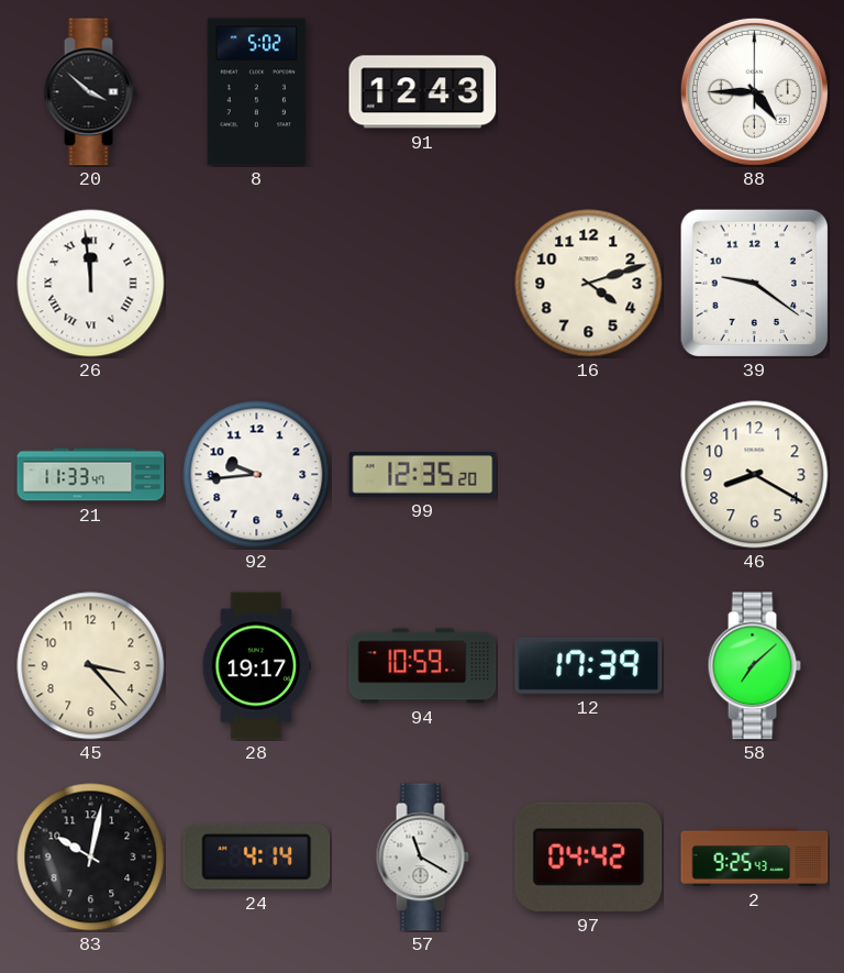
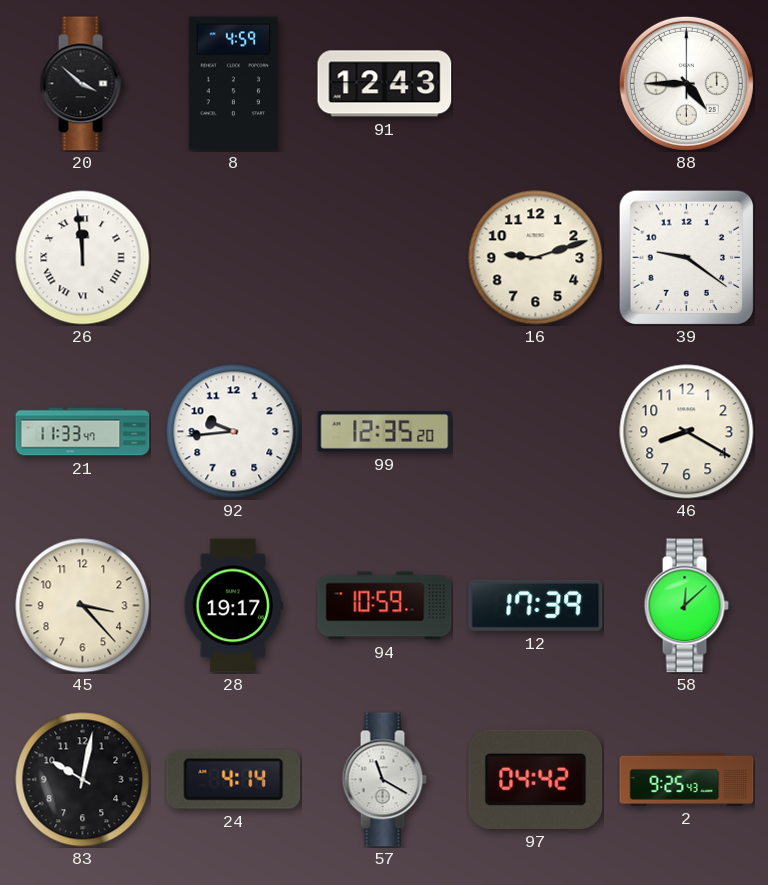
8: 5:02 -> 4:59
16: 4:12 -> 9:12
58: 7:08 -> 12:08
